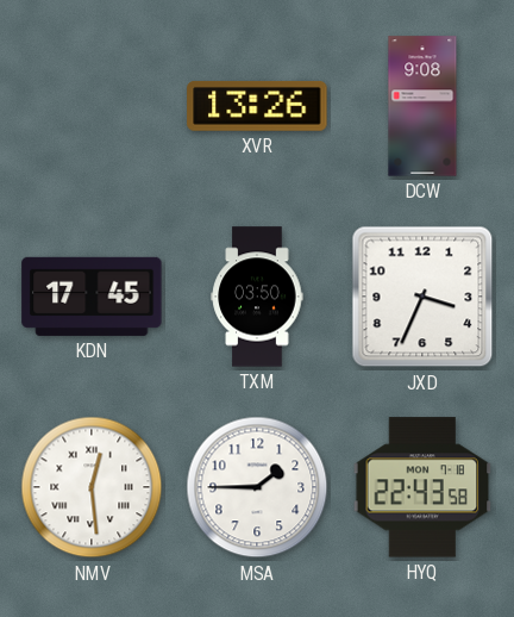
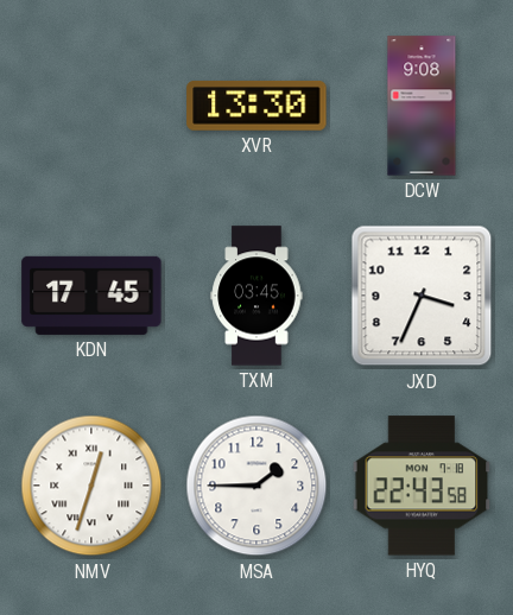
XVR: 13:26 -> 13:30
TXM: 03:50 -> 03:45
NMV: 12:29 -> 12:33
